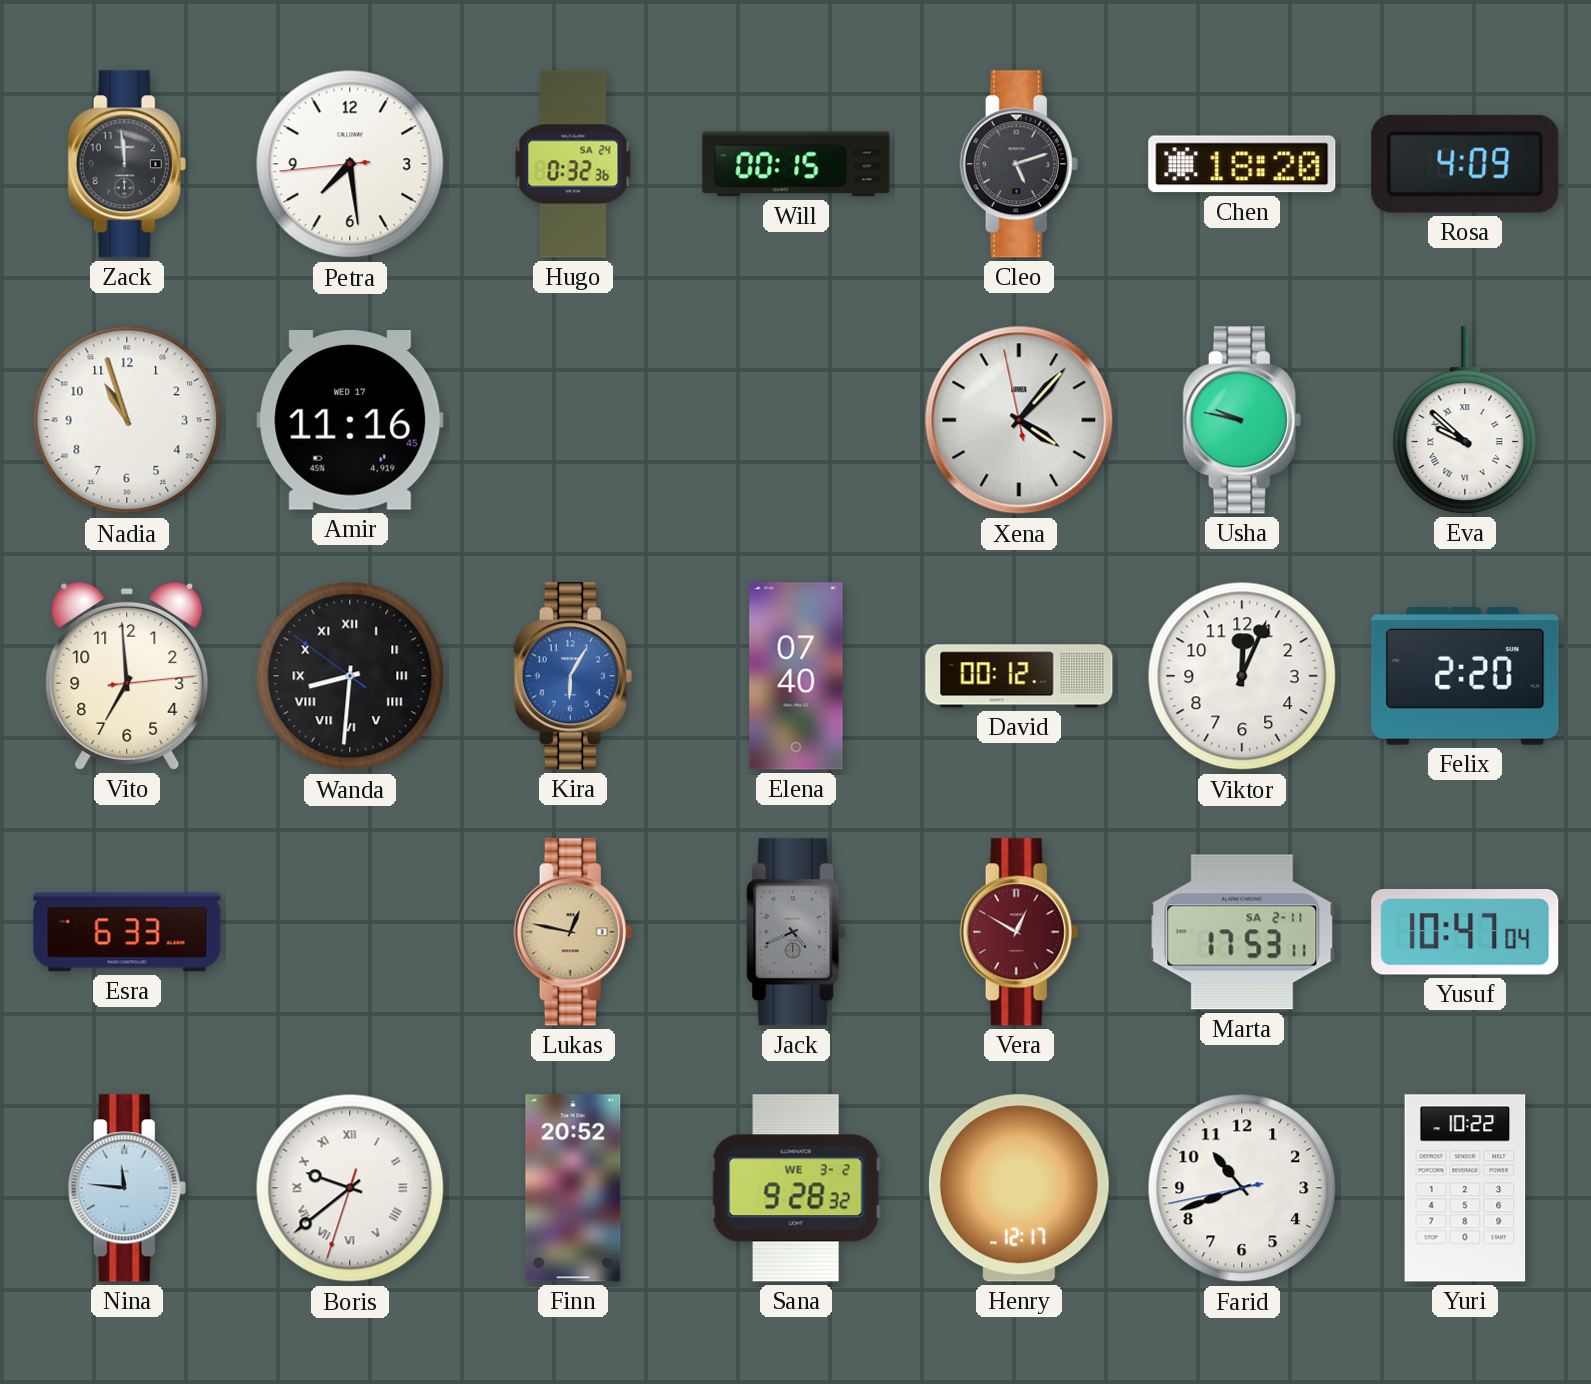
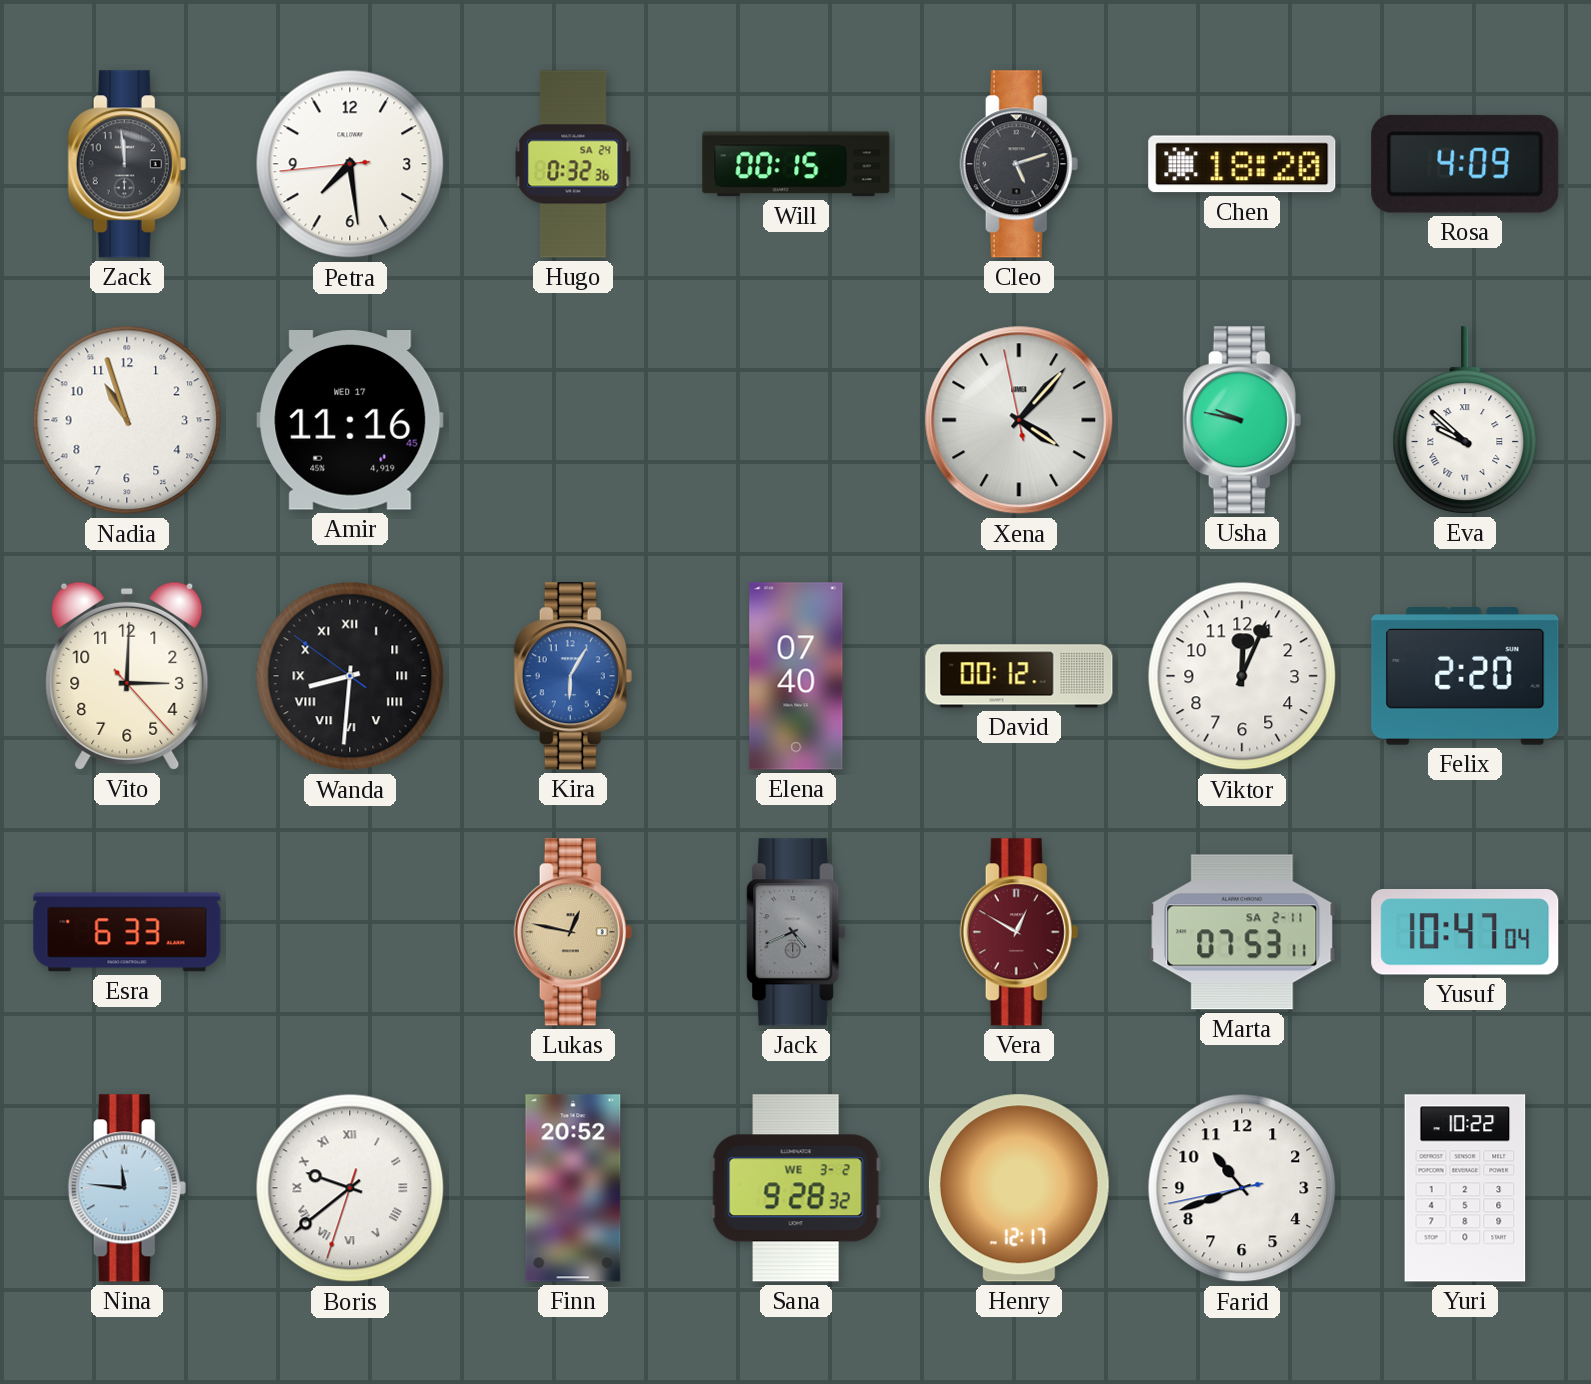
Vito: 6:59 -> 3:00
Marta: 17:53 -> 07:53
